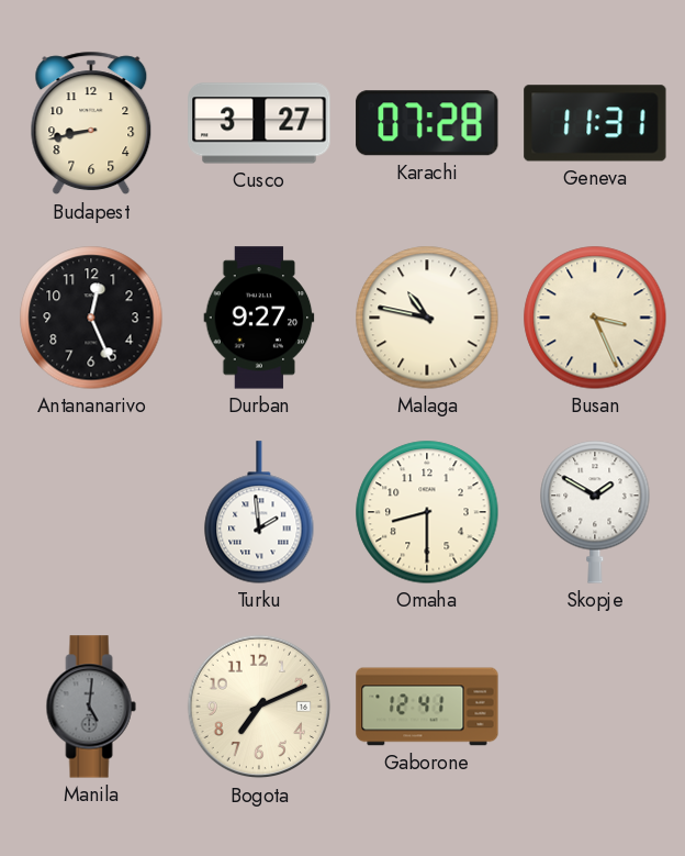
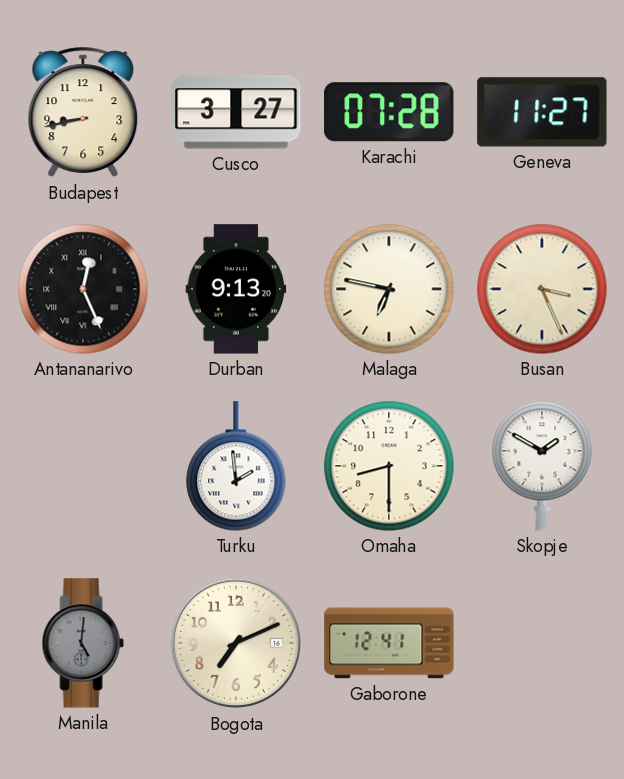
Geneva: 11:31 -> 11:27
Antananarivo numerals: Arabic -> Roman
Durban: 9:27 -> 9:13
Malaga: 10:47 -> 6:47
